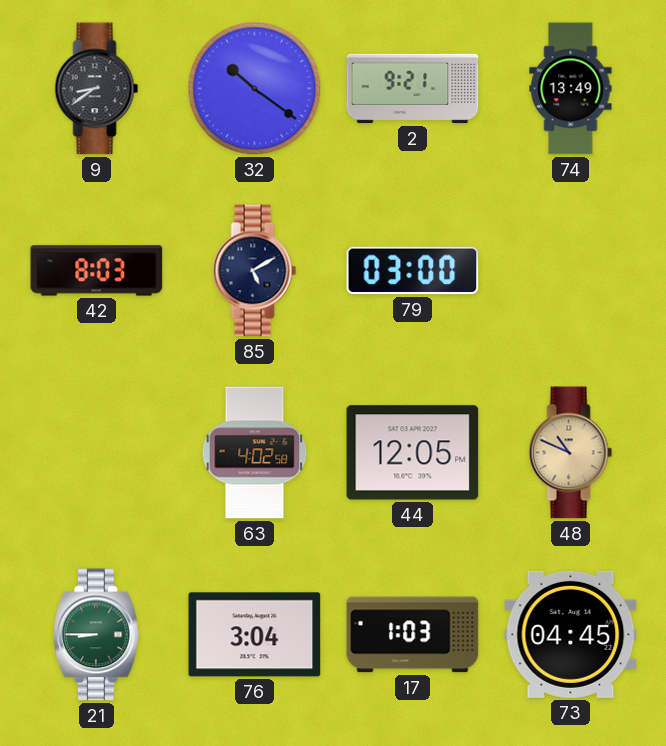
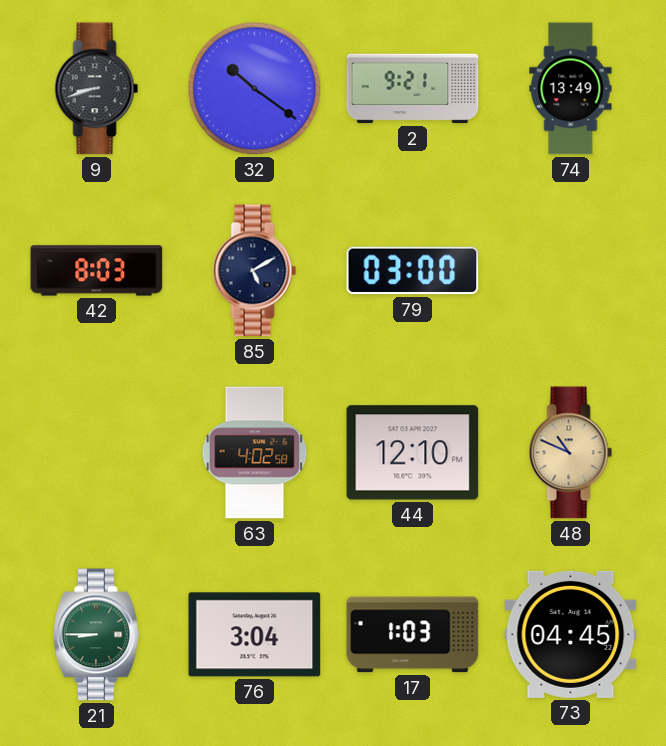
9: 8:39 -> 8:42
44: 12:05 -> 12:10
